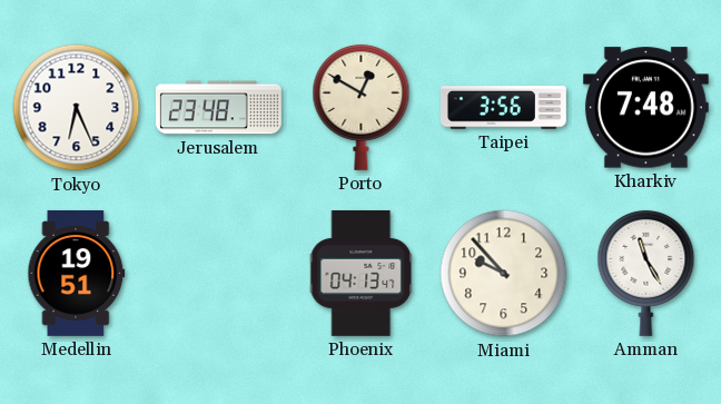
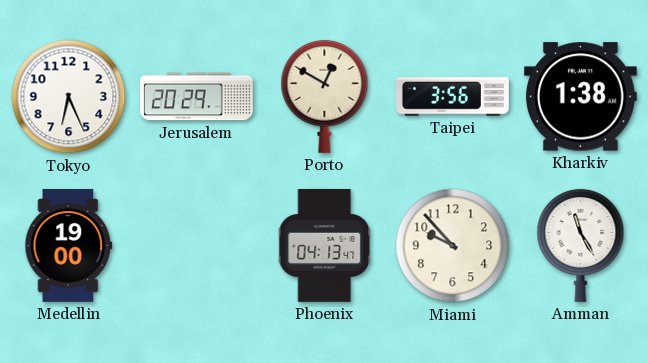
Jerusalem: 23:48 -> 20:29
Kharkiv: 7:48 -> 1:38
Medellin: 19:51 -> 19:00
